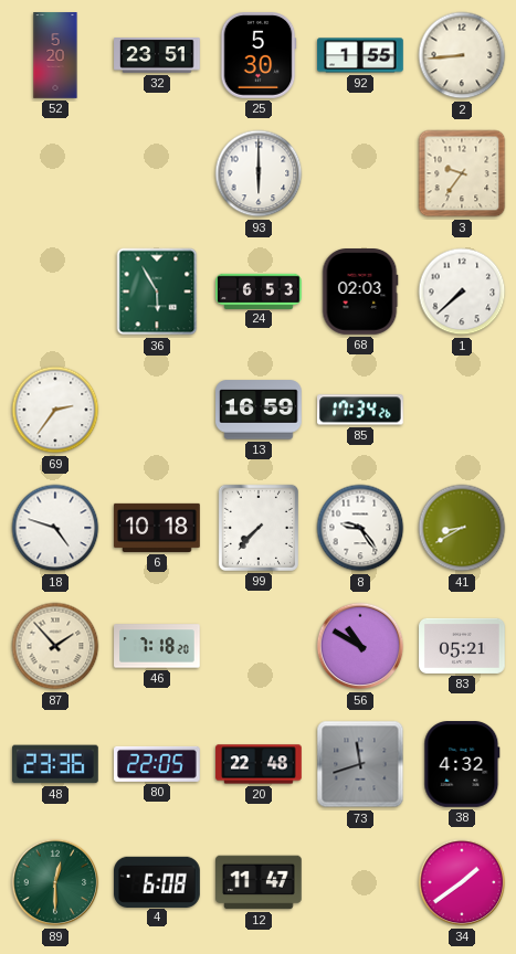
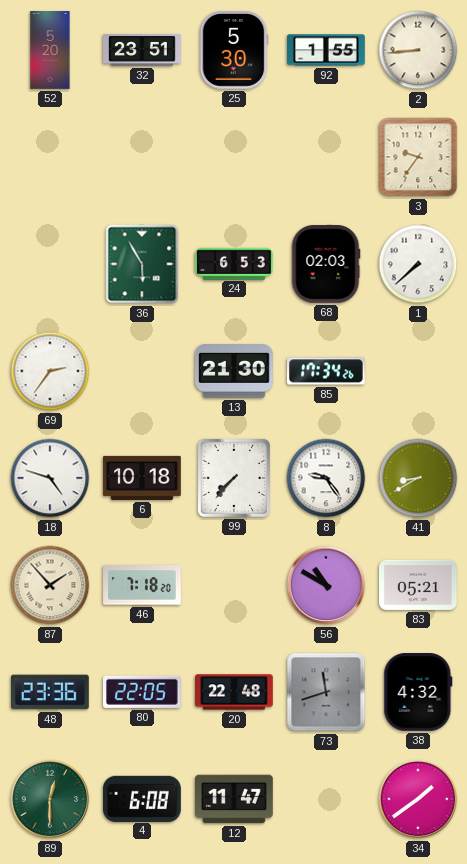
93: 6:00 -> none
13: 16:59 -> 21:30
